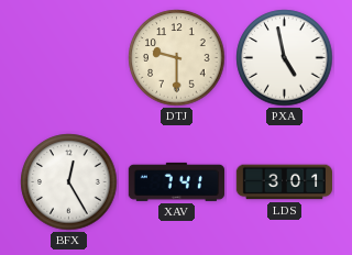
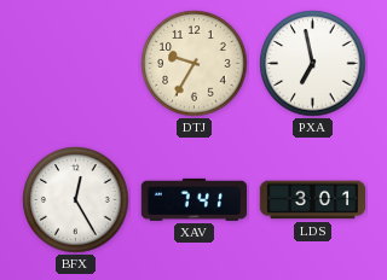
DTJ: 9:30 -> 9:35
PXA: 4:58 -> 6:58
